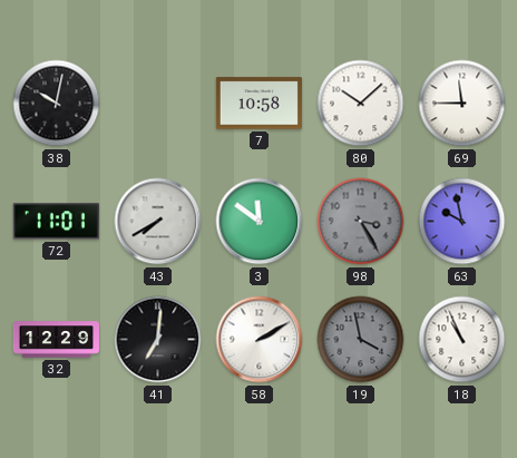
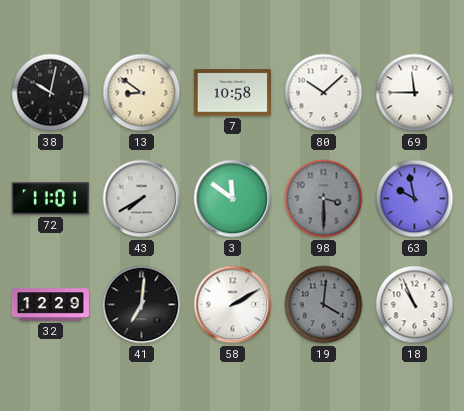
13: none -> 8:51
98: 3:25 -> 3:30
19: 3:58 -> 4:01
